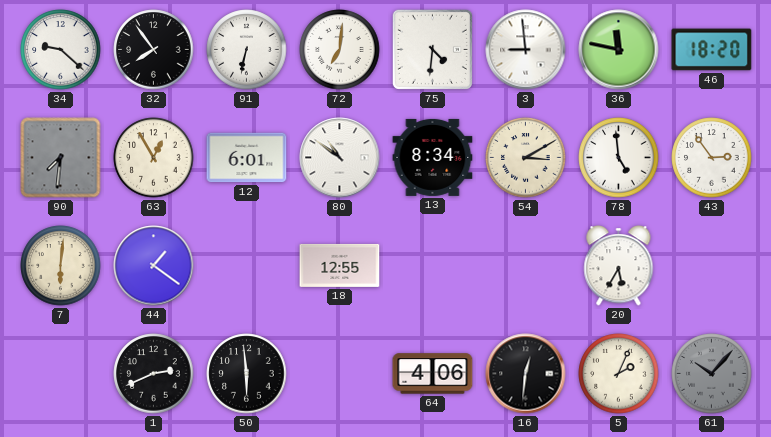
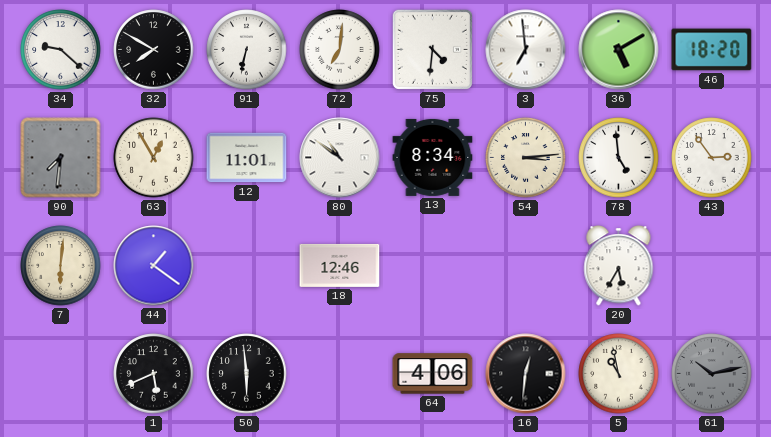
32: 7:54 -> 7:50
3: 8:59 -> 6:59
36: 11:47 -> 5:10
12: 6:01 -> 11:01
54: 3:10 -> 3:14
18: 12:55 -> 12:46
1: 2:41 -> 5:41
5: 2:04 -> 10:58
61: 10:07 -> 10:13
